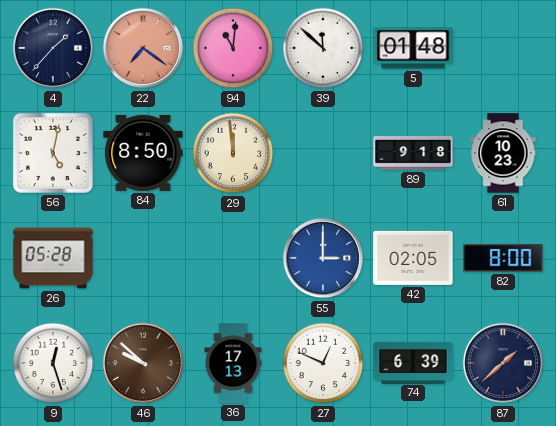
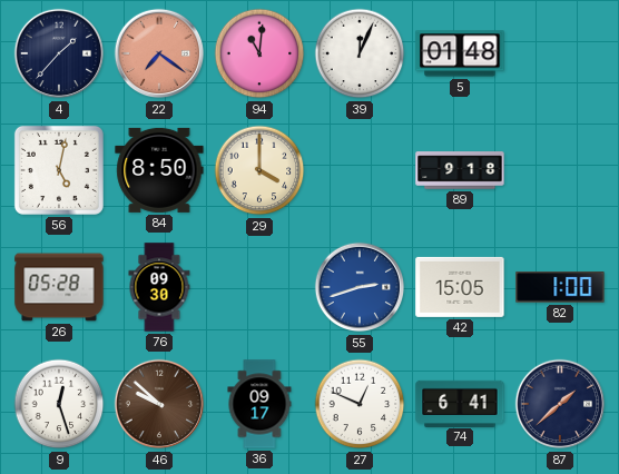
39: 11:52 -> 12:04
29: 11:59 -> 4:00
61: 10:23 -> none
76: none -> 09:30
55: 3:00 -> 2:42
42: 02:05 -> 15:05
82: 8:00 -> 1:00
36: 17:13 -> 09:17
74: 6:39 -> 6:41
